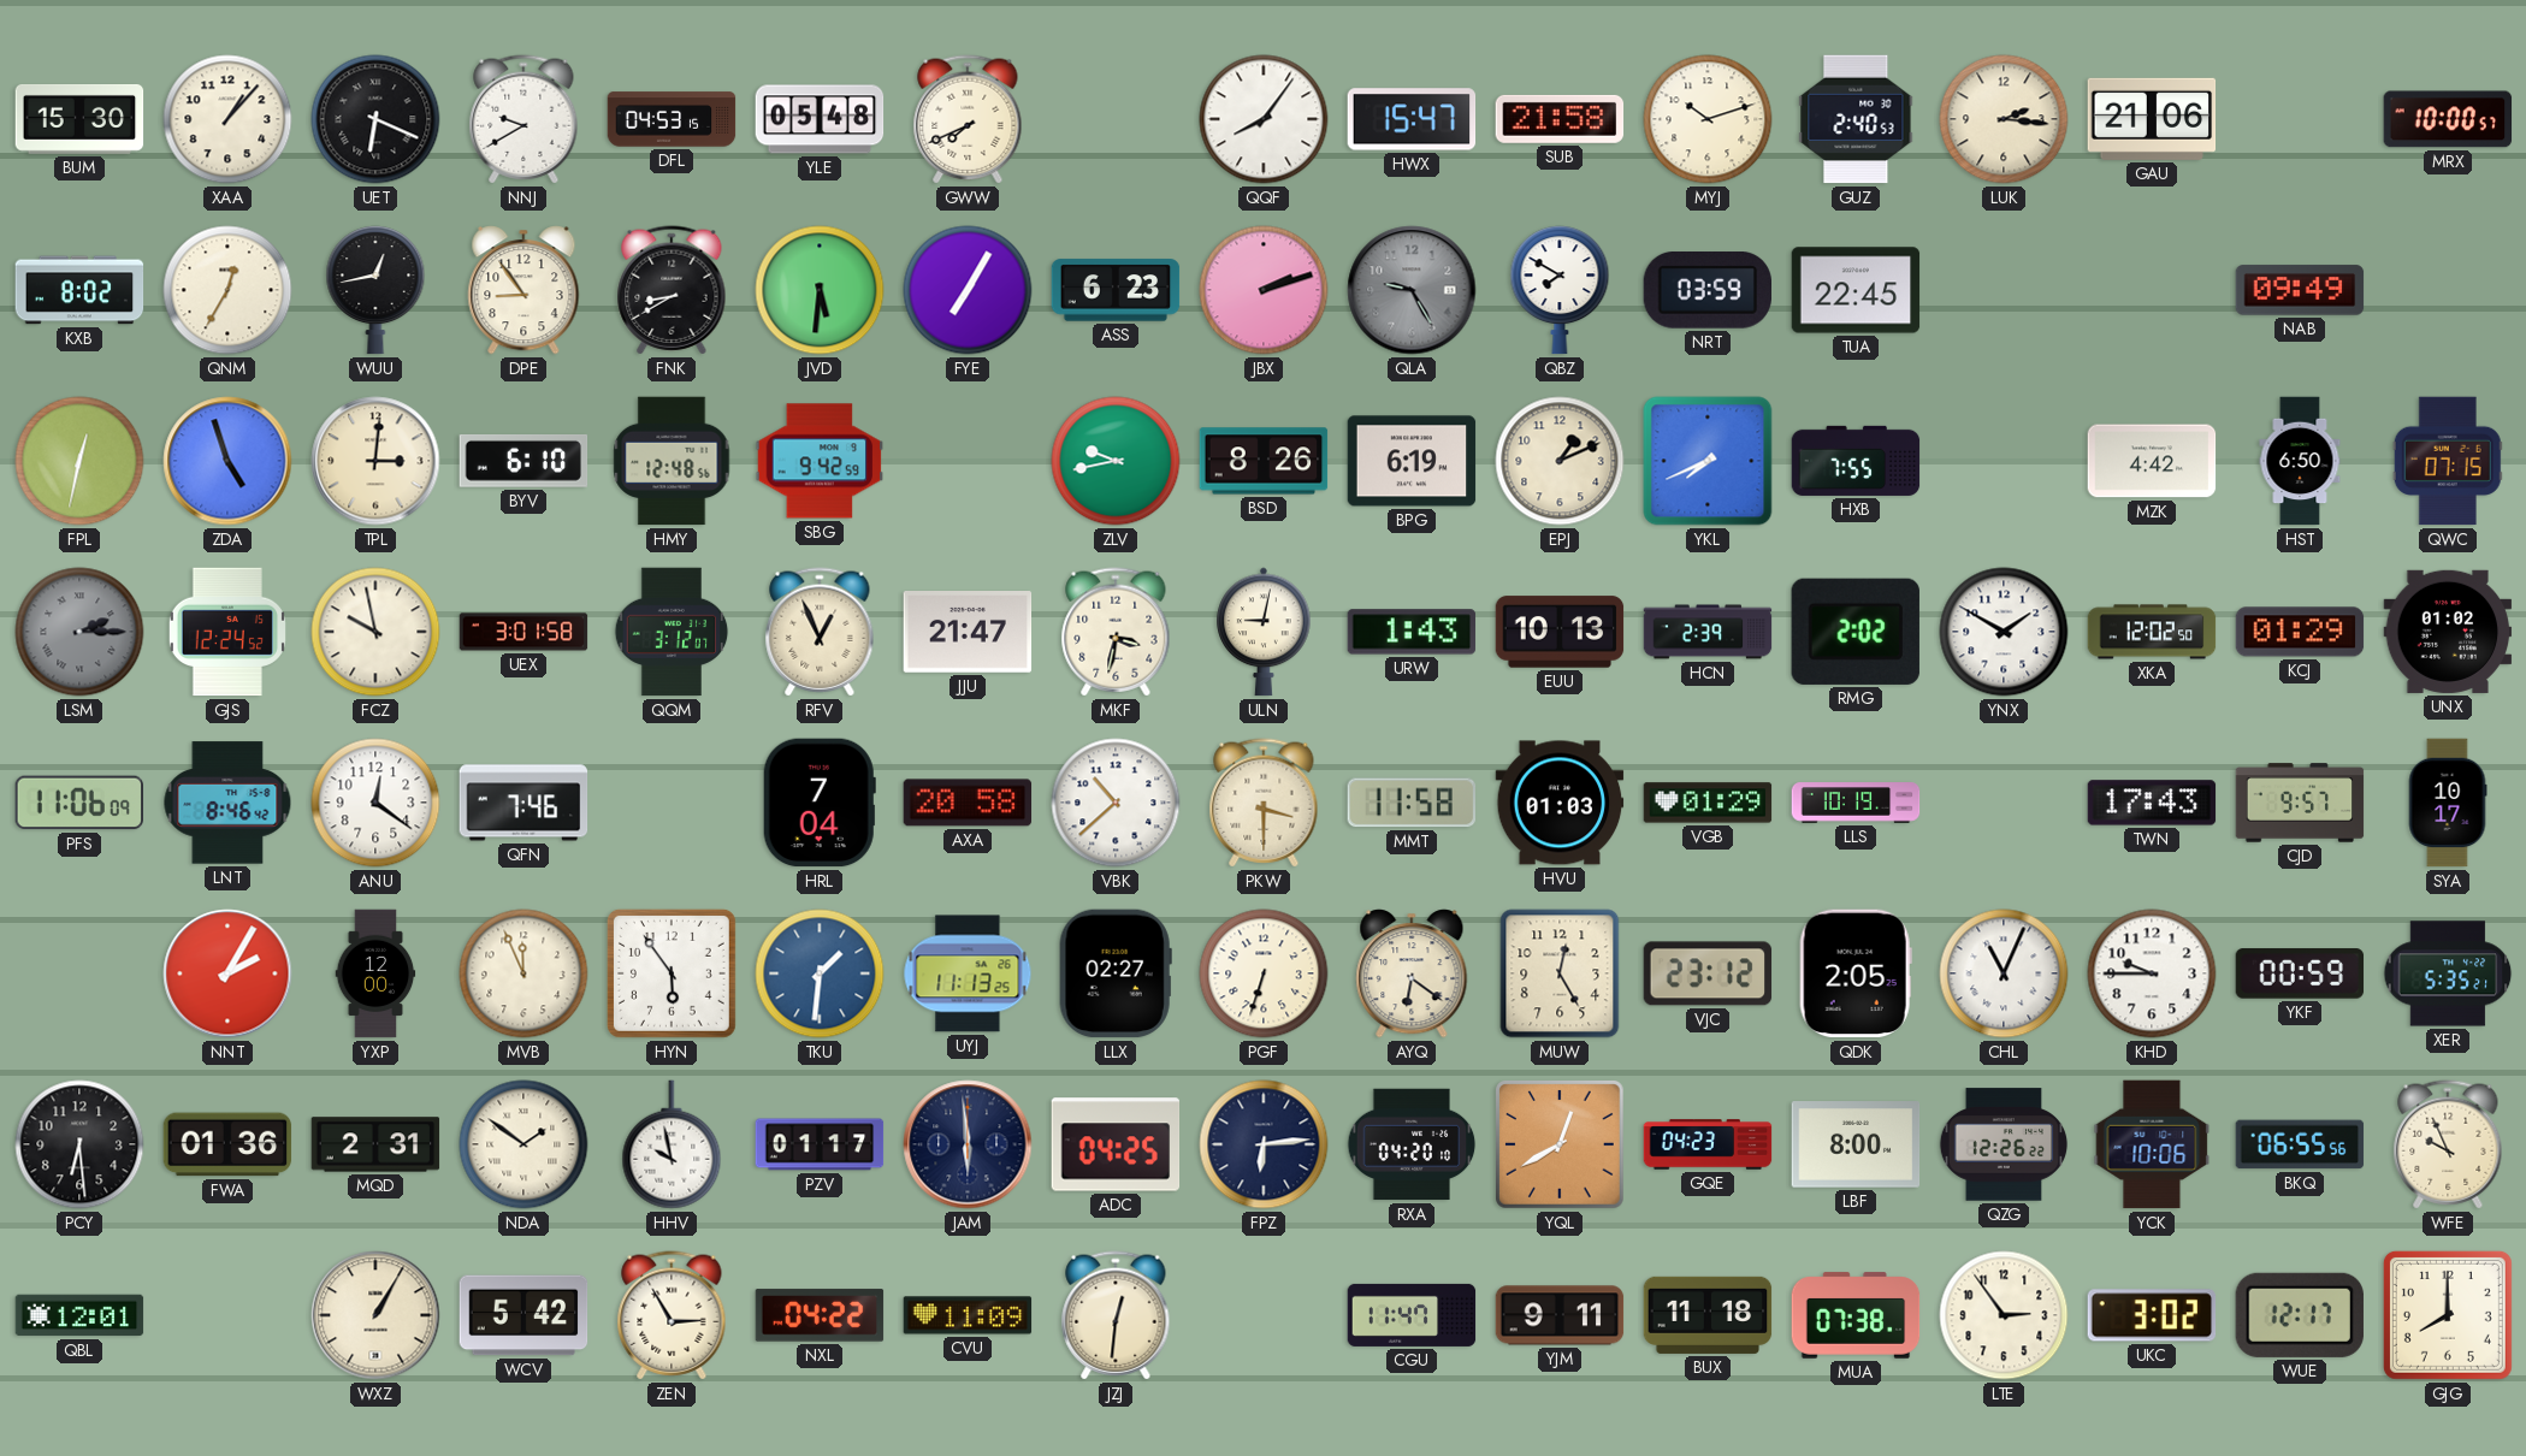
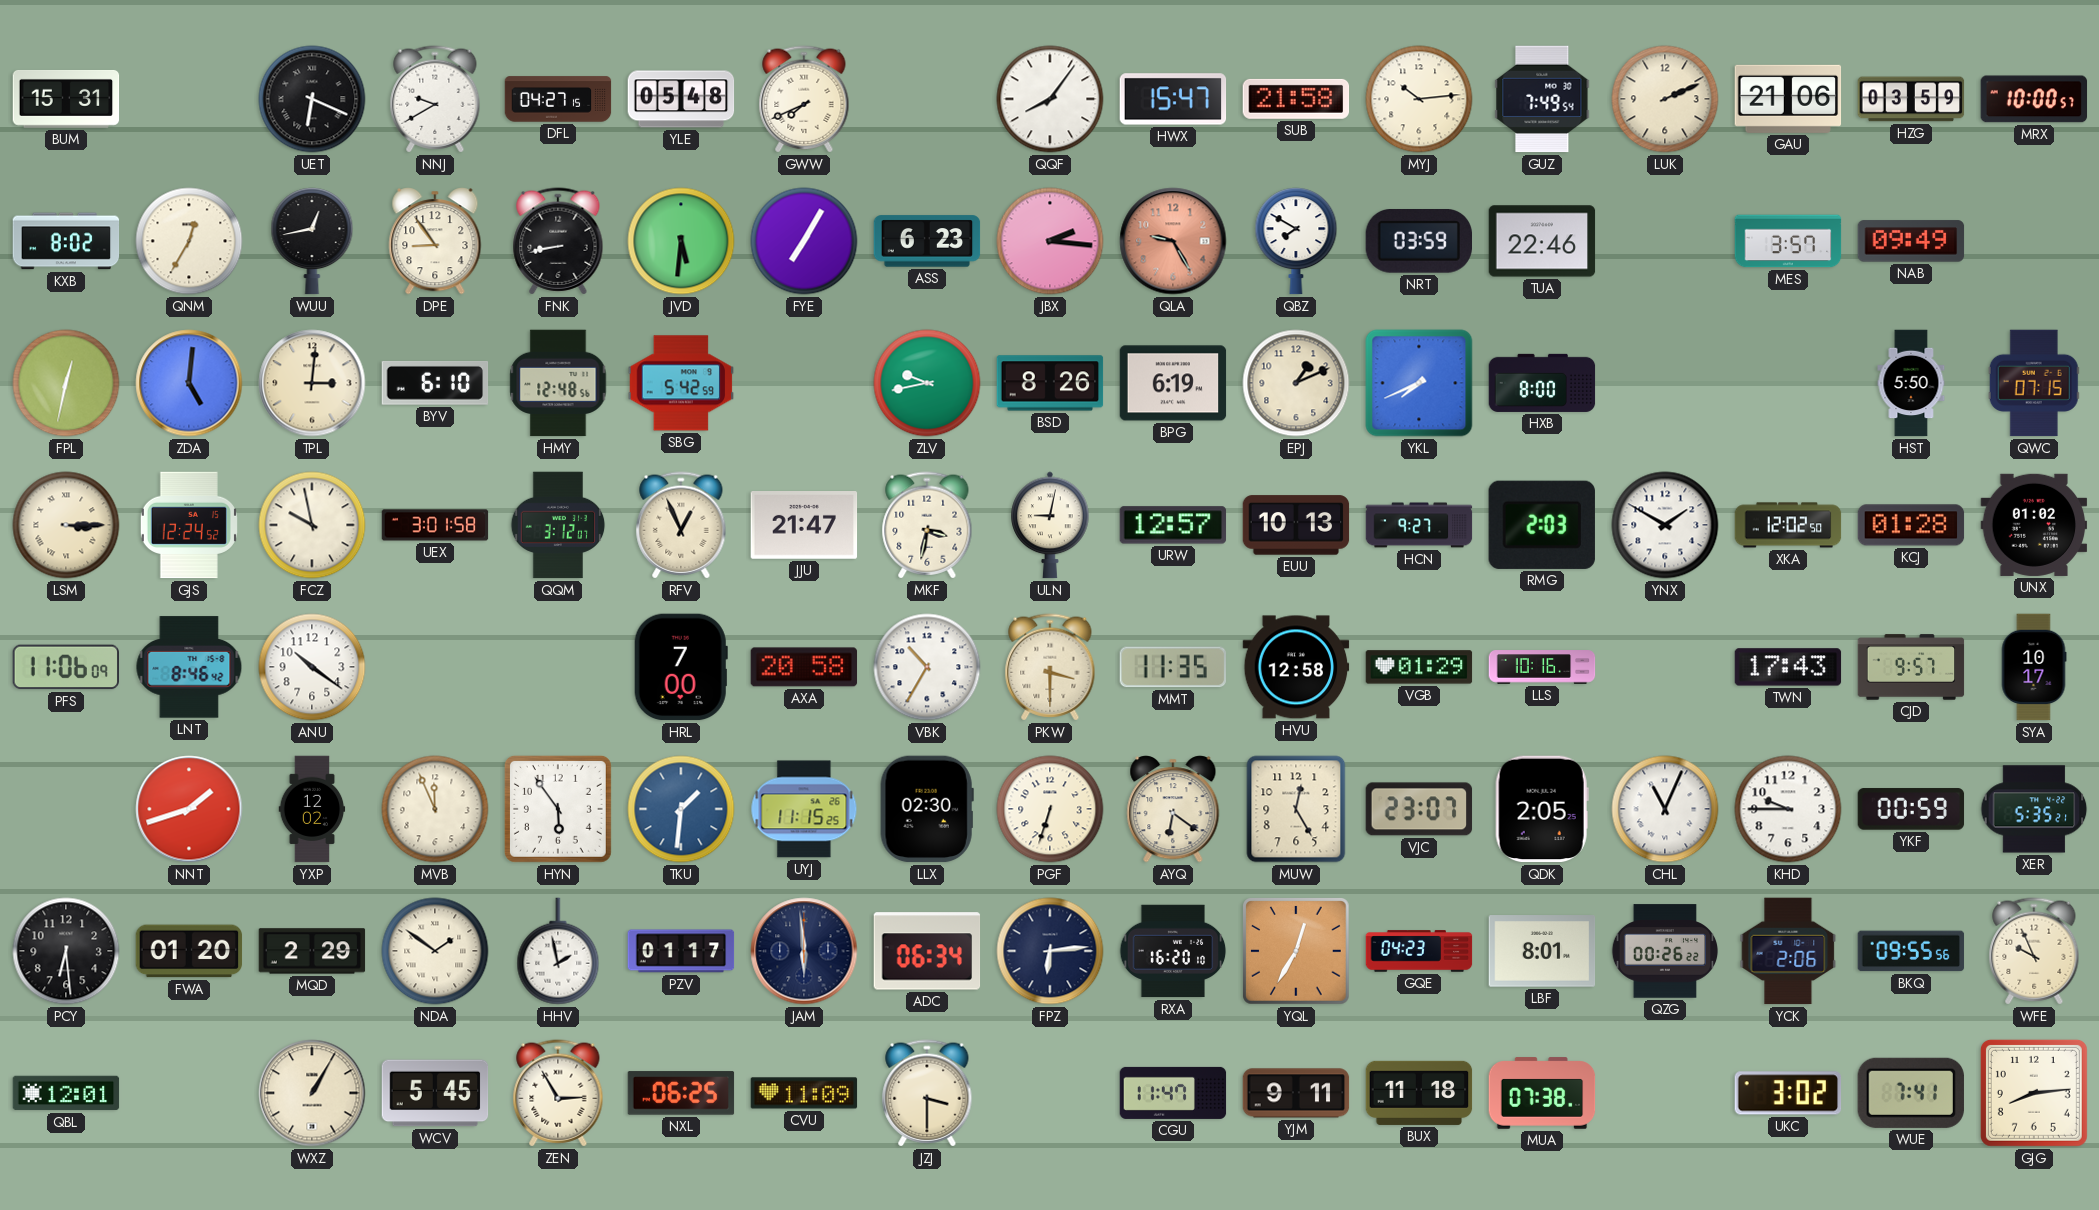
BUM: 15:30 -> 15:31
XAA: 1:07 -> none
DFL: 04:53 -> 04:27
MYJ: 10:12 -> 10:14
GUZ: 2:40 -> 7:49
LUK: 2:16 -> 2:11
HZG: none -> 03:59
FNK: 8:40 -> 8:43
JBX: 2:12 -> 2:16
QLA dial: grey -> salmon
TUA: 22:45 -> 22:46
MES: none -> 3:57
ZDA: 4:57 -> 5:01
SBG: 9:42 -> 5:42
HXB: 7:55 -> 8:00
MZK: 4:42 -> none
HST: 6:50 -> 5:50
LSM: 2:15 -> 3:15
LSM dial: grey -> cream
URW: 1:43 -> 12:57
HCN: 2:39 -> 9:27
RMG: 2:02 -> 2:03
KCJ: 01:29 -> 01:28
ANU: 12:21 -> 10:21
QFN: 7:46 -> none
HRL: 7:04 -> 7:00
VBK: 10:38 -> 10:35
MMT: 11:58 -> 11:35
HVU: 01:03 -> 12:58
LLS: 10:19 -> 10:16
NNT: 2:05 -> 1:42
YXP: 12:00 -> 12:02
UYJ: 11:13 -> 11:15
LLX: 02:27 -> 02:30
VJC: 23:12 -> 23:07
FWA: 01:36 -> 01:20
MQD: 2:31 -> 2:29
HHV: 9:58 -> 1:58
ADC: 04:25 -> 06:34
RXA: 04:20 -> 16:20
YQL: 12:40 -> 12:35
LBF: 8:00 -> 8:01
QZG: 12:26 -> 00:26
YCK: 10:06 -> 2:06
BKQ: 06:55 -> 09:55
WCV: 5:42 -> 5:45
NXL: 04:22 -> 06:25
JZJ: 12:31 -> 3:30
LTE: 2:54 -> none
WUE: 12:17 -> 7:41
GJG: 8:00 -> 8:14
